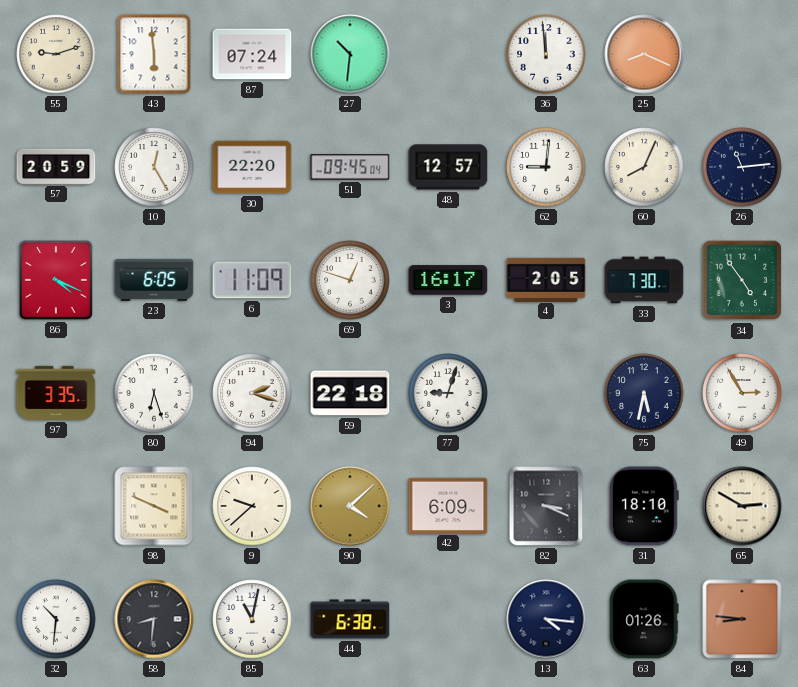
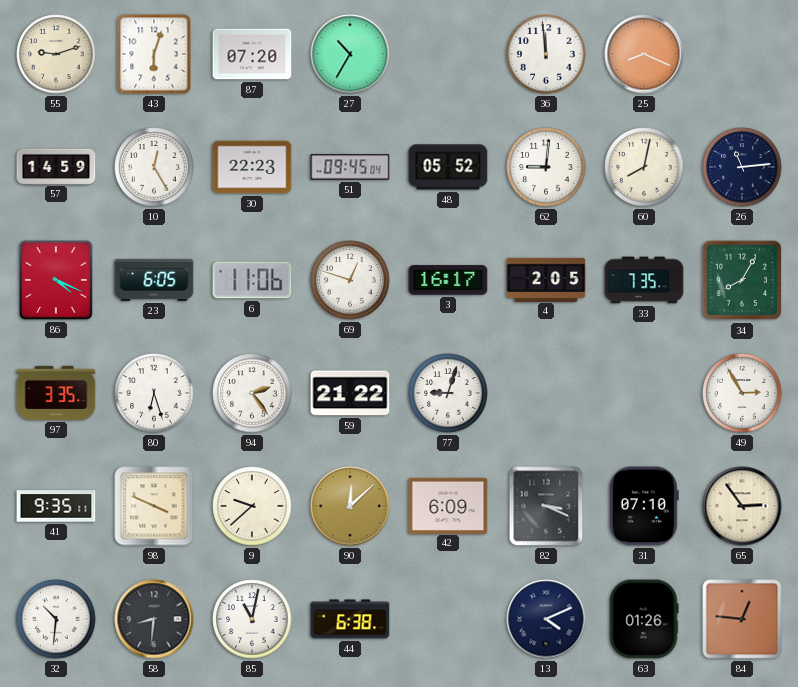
43: 5:59 -> 6:03
87: 07:24 -> 07:20
27: 10:31 -> 10:35
57: 20:59 -> 14:59
30: 22:20 -> 22:23
48: 12:57 -> 05:52
60: 8:04 -> 8:02
6: 11:09 -> 11:06
33: 7:30 -> 7:35
34: 4:54 -> 8:05
94: 2:18 -> 2:24
59: 22:18 -> 21:22
75: 5:32 -> none
41: none -> 9:35
90: 4:08 -> 12:08
31: 18:10 -> 07:10
65: 2:50 -> 2:54
13: 4:16 -> 4:11
84: 8:46 -> 12:46
